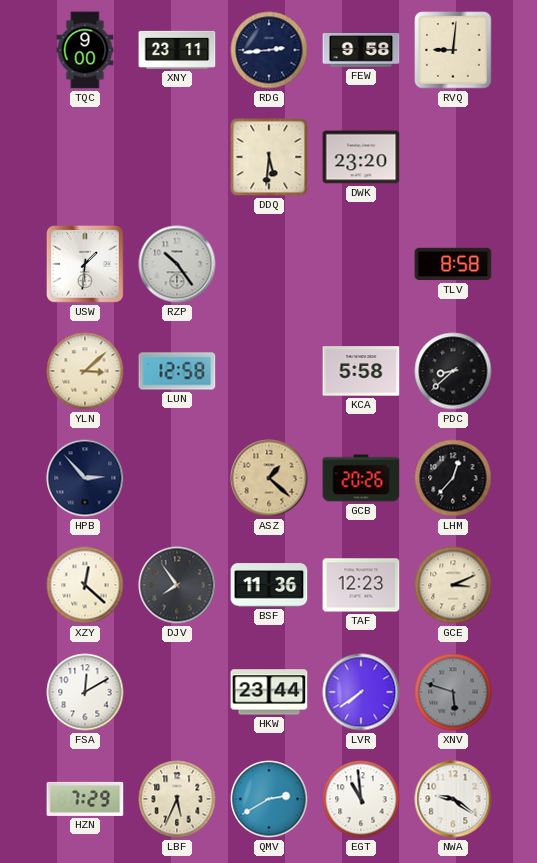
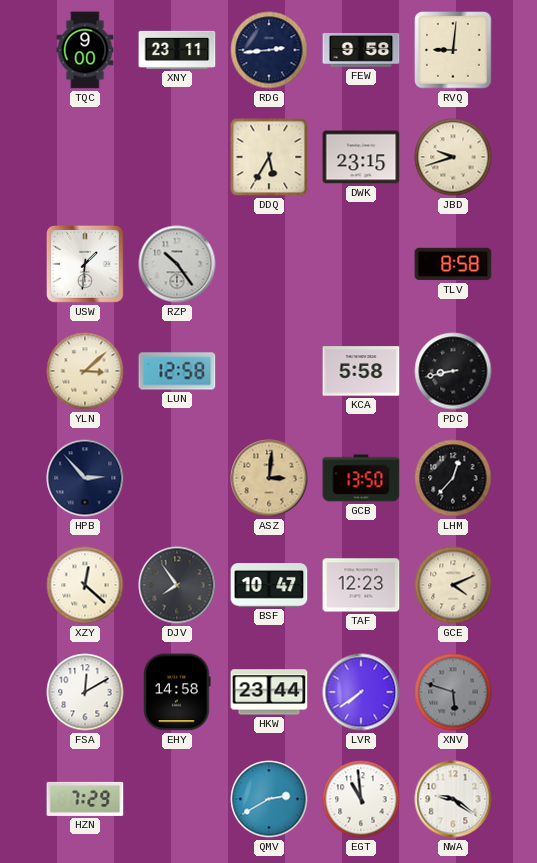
DDQ: 5:31 -> 5:35
DWK: 23:20 -> 23:15
JBD: none -> 9:42
PDC: 8:38 -> 8:43
ASZ: 1:22 -> 3:01
GCB: 20:26 -> 13:50
BSF: 11:36 -> 10:47
GCE: 3:11 -> 4:11
EHY: none -> 14:58
LBF: 5:34 -> none
